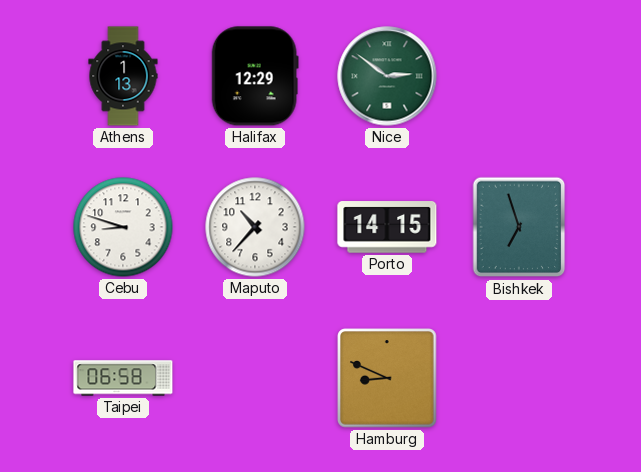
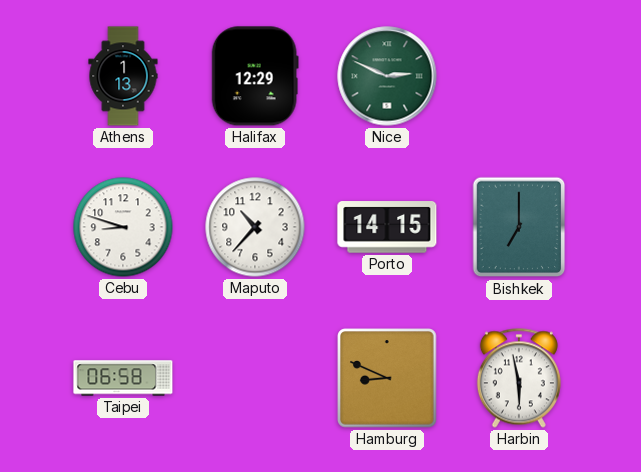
Nice: 2:51 -> 2:49
Bishkek: 6:57 -> 7:00
Harbin: none -> 5:58
